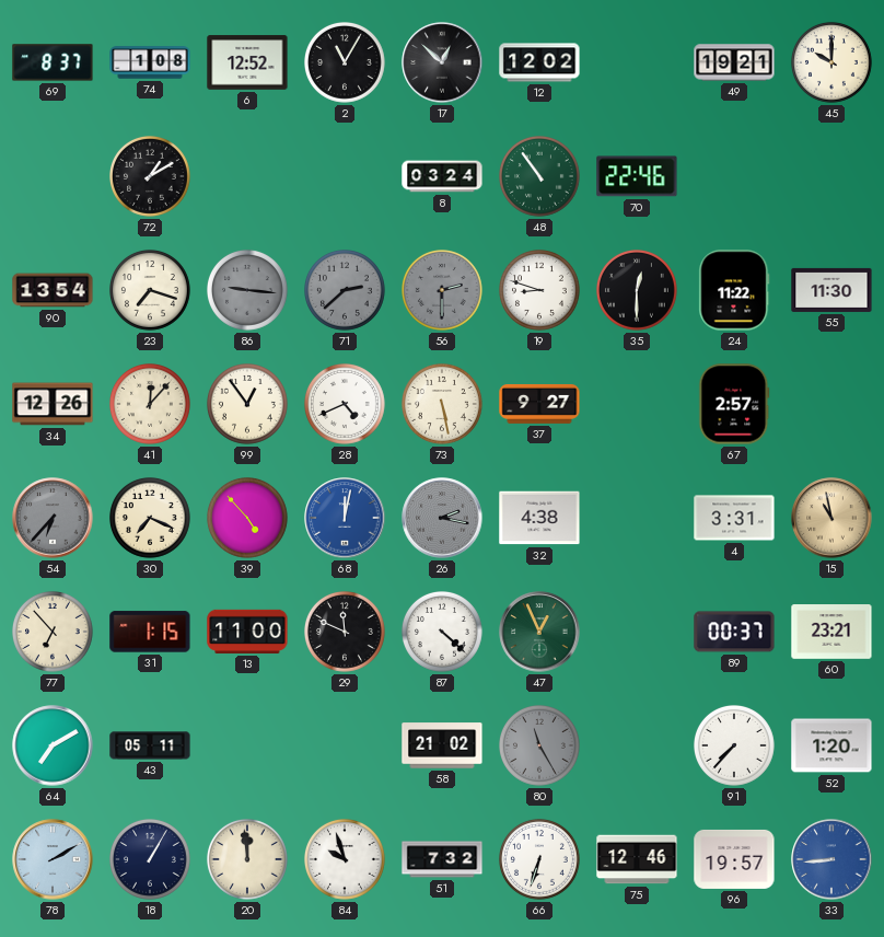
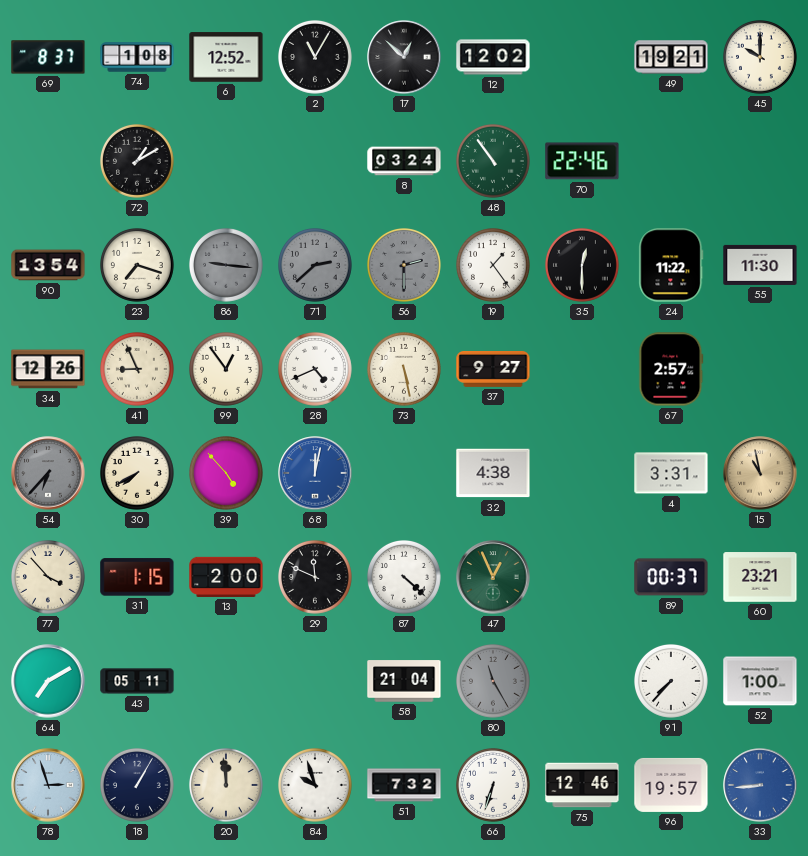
19: 8:48 -> 1:24
41: 12:07 -> 8:56
30: 7:19 -> 7:40
26: 2:17 -> none
77: 6:53 -> 3:53
13: 11:00 -> 2:00
58: 21:02 -> 21:04
52: 1:20 -> 1:00
78: 2:10 -> 2:57
